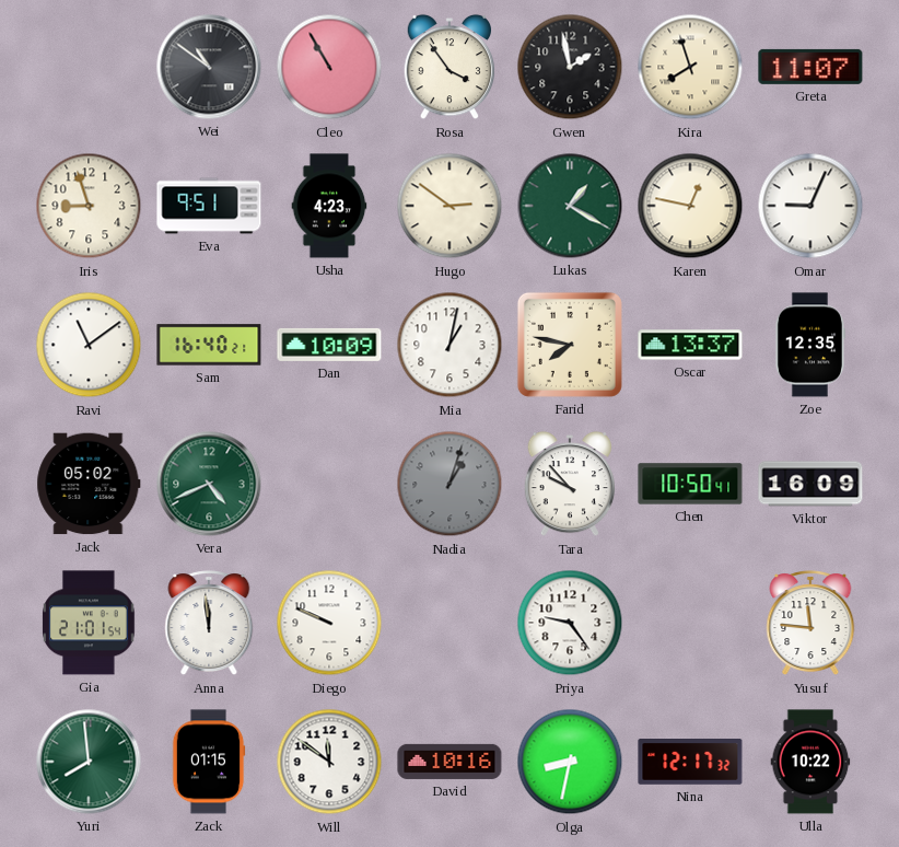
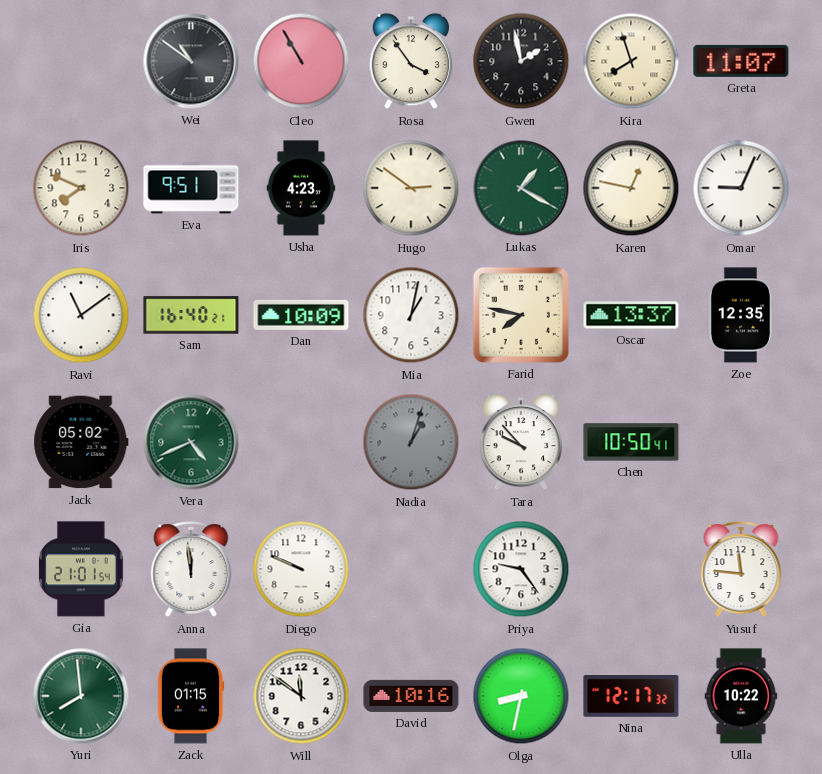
Iris: 8:57 -> 7:49
Viktor: 16:09 -> none
